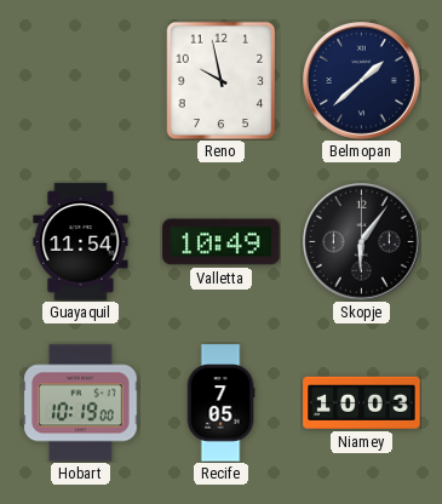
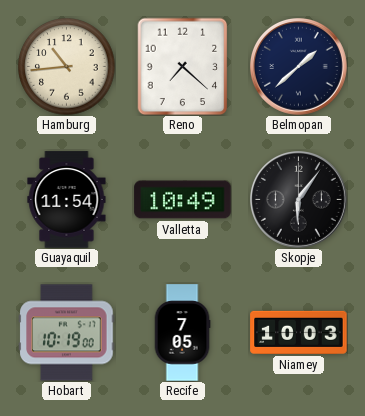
Hamburg: none -> 10:44
Reno: 9:58 -> 7:22
